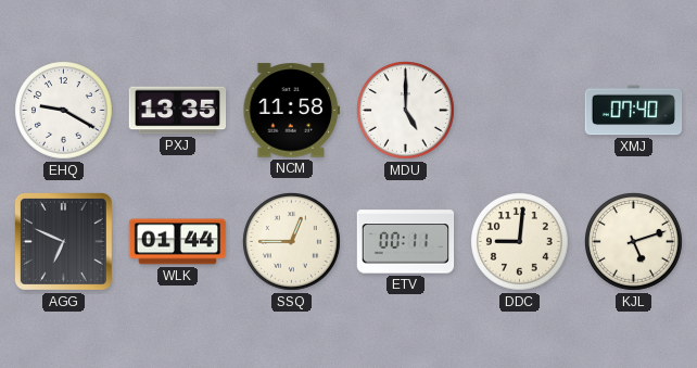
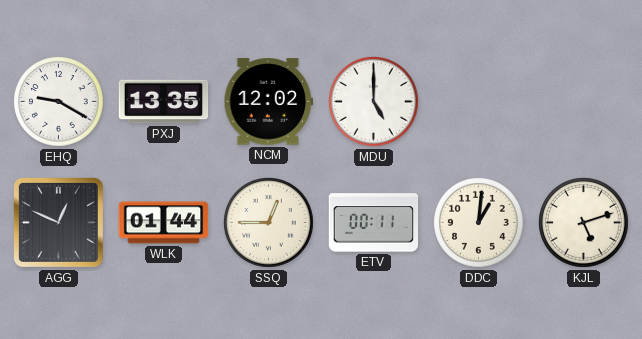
NCM: 11:58 -> 12:02
XMJ: 07:40 -> none
AGG: 6:49 -> 12:49
DDC: 9:01 -> 1:01
